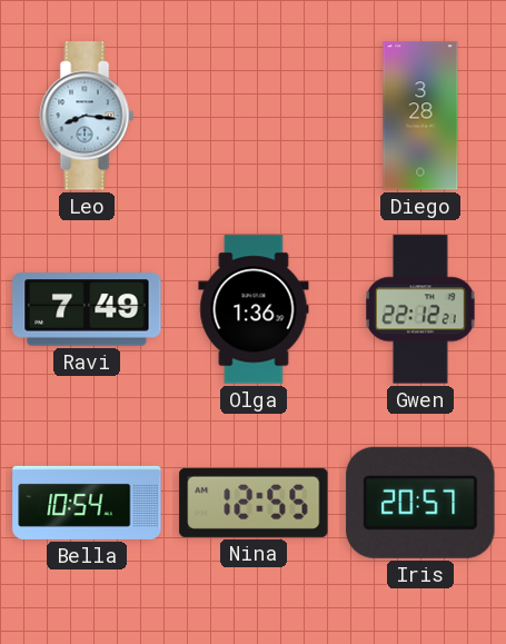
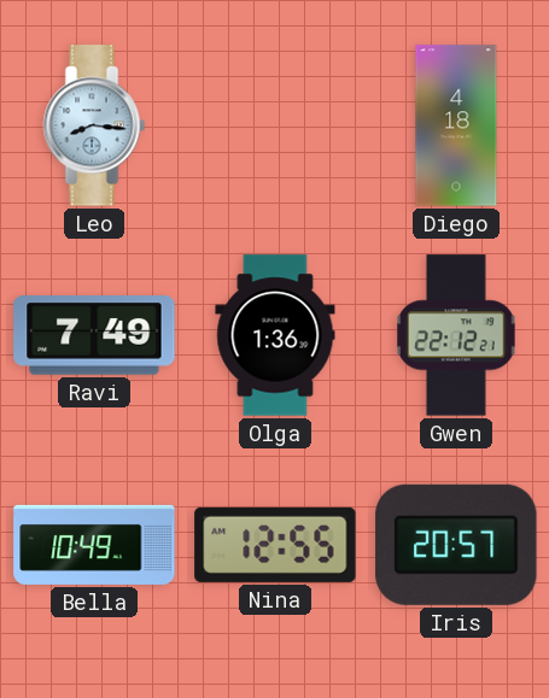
Diego: 3:28 -> 4:18
Bella: 10:54 -> 10:49
